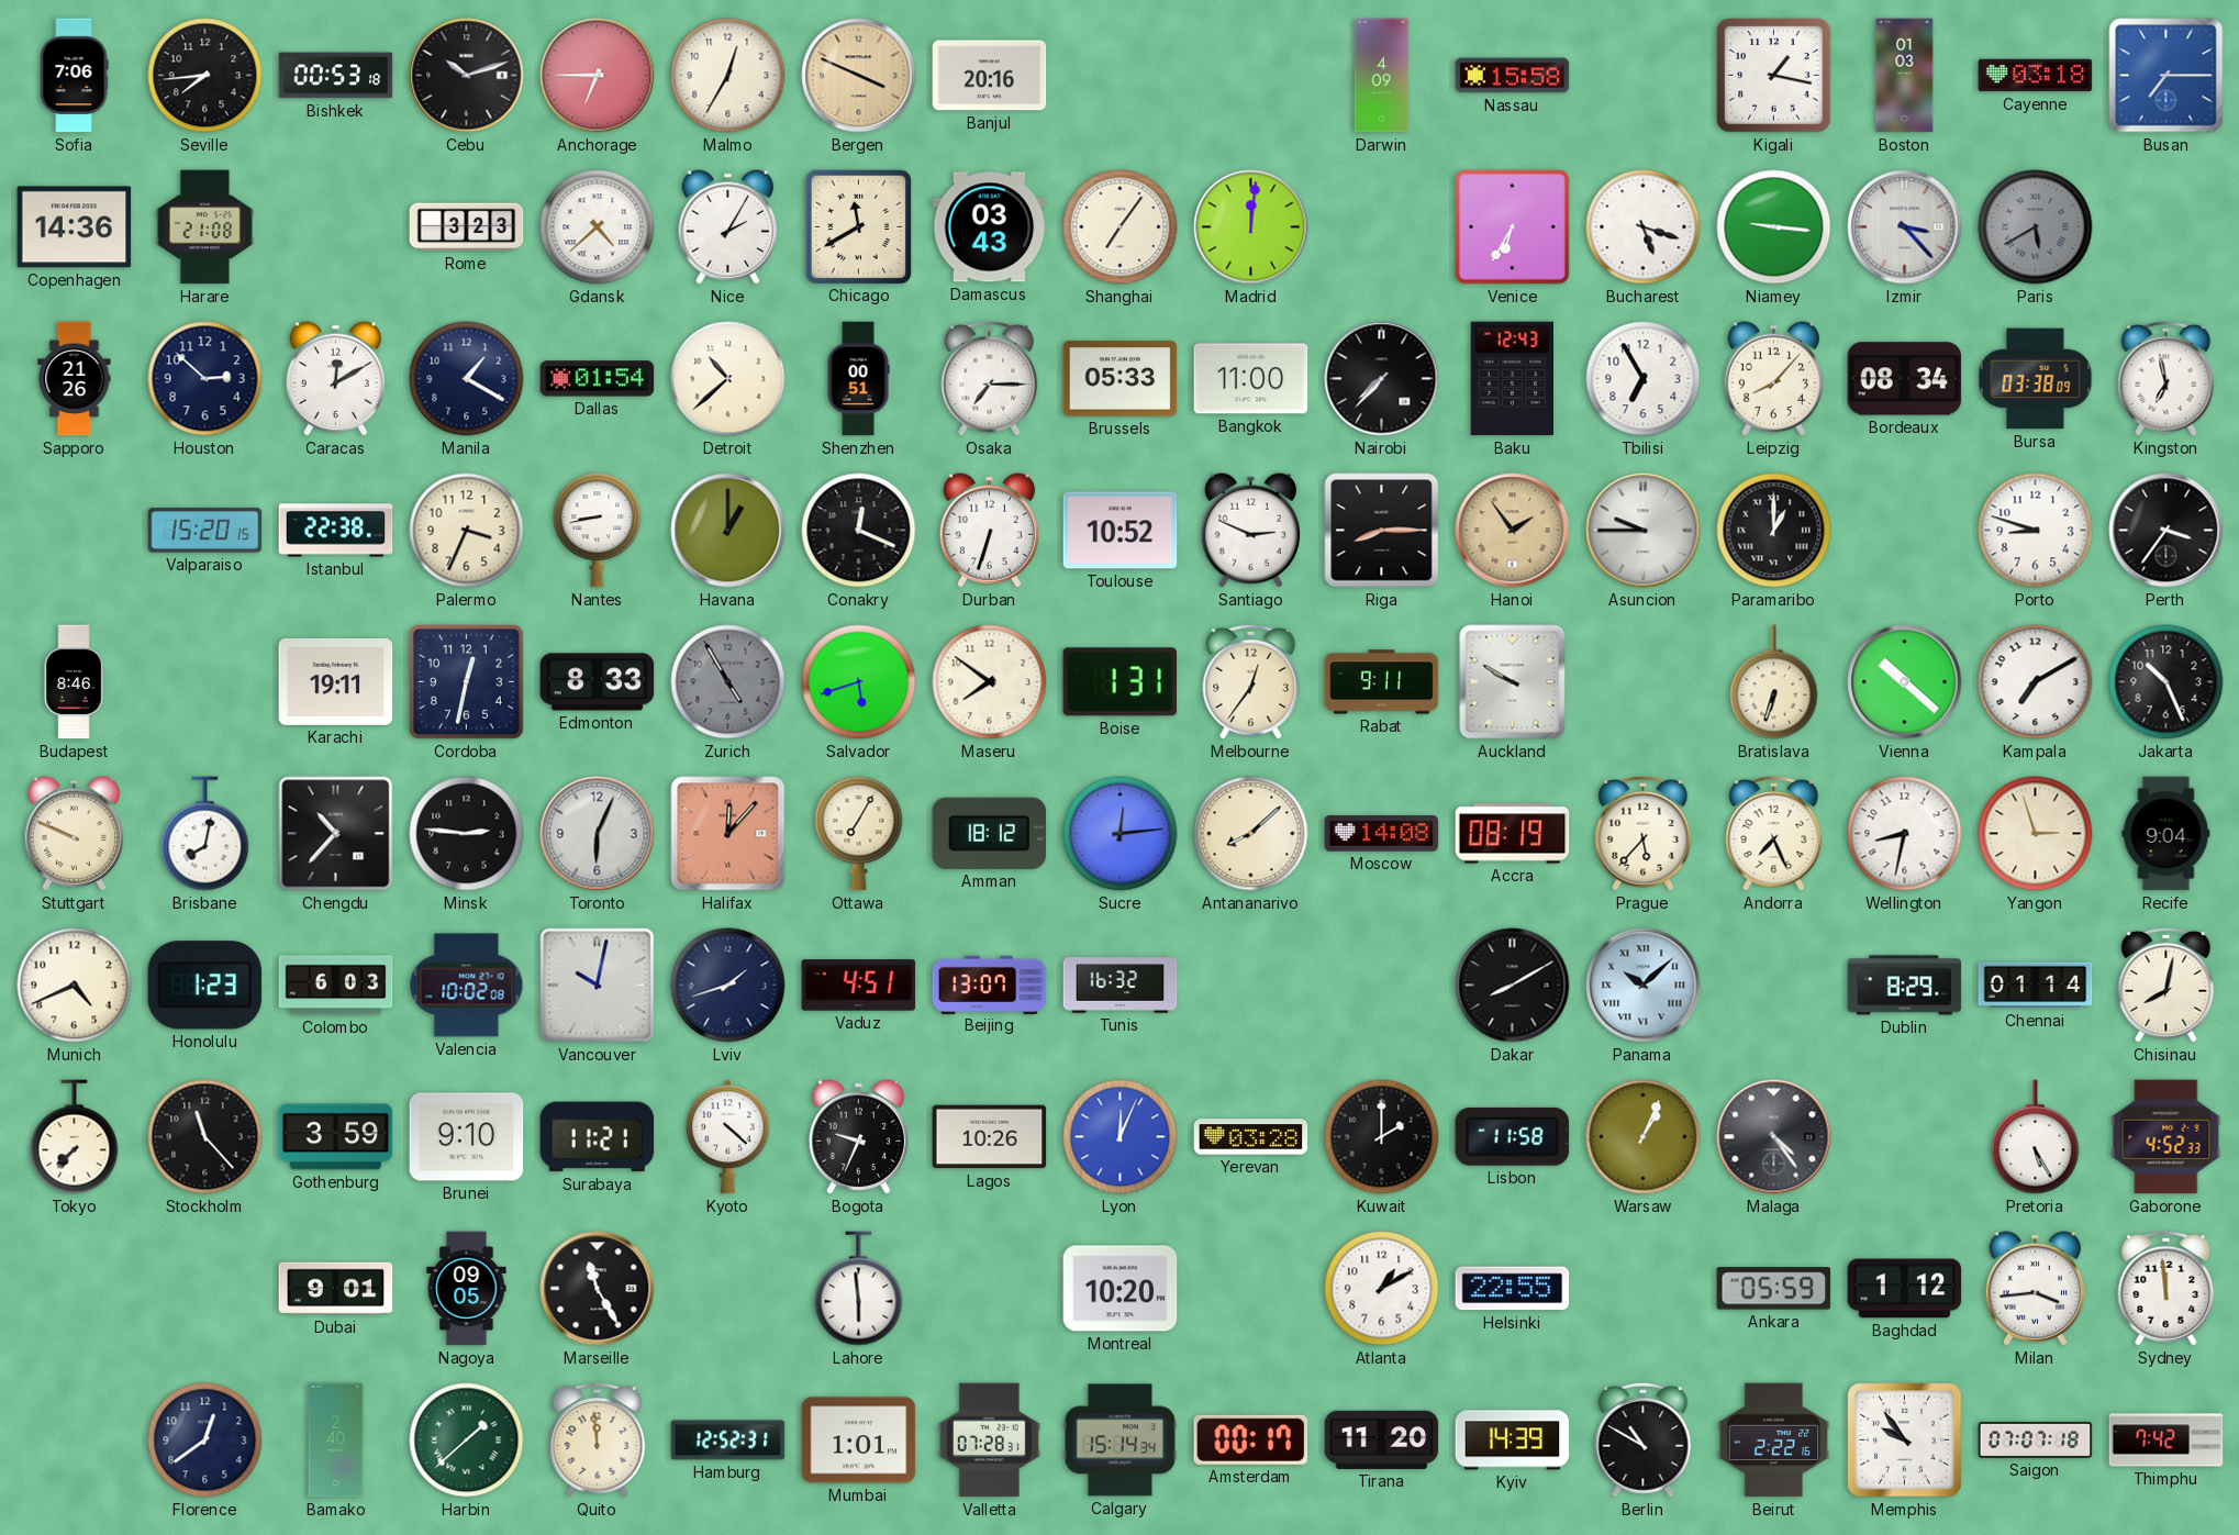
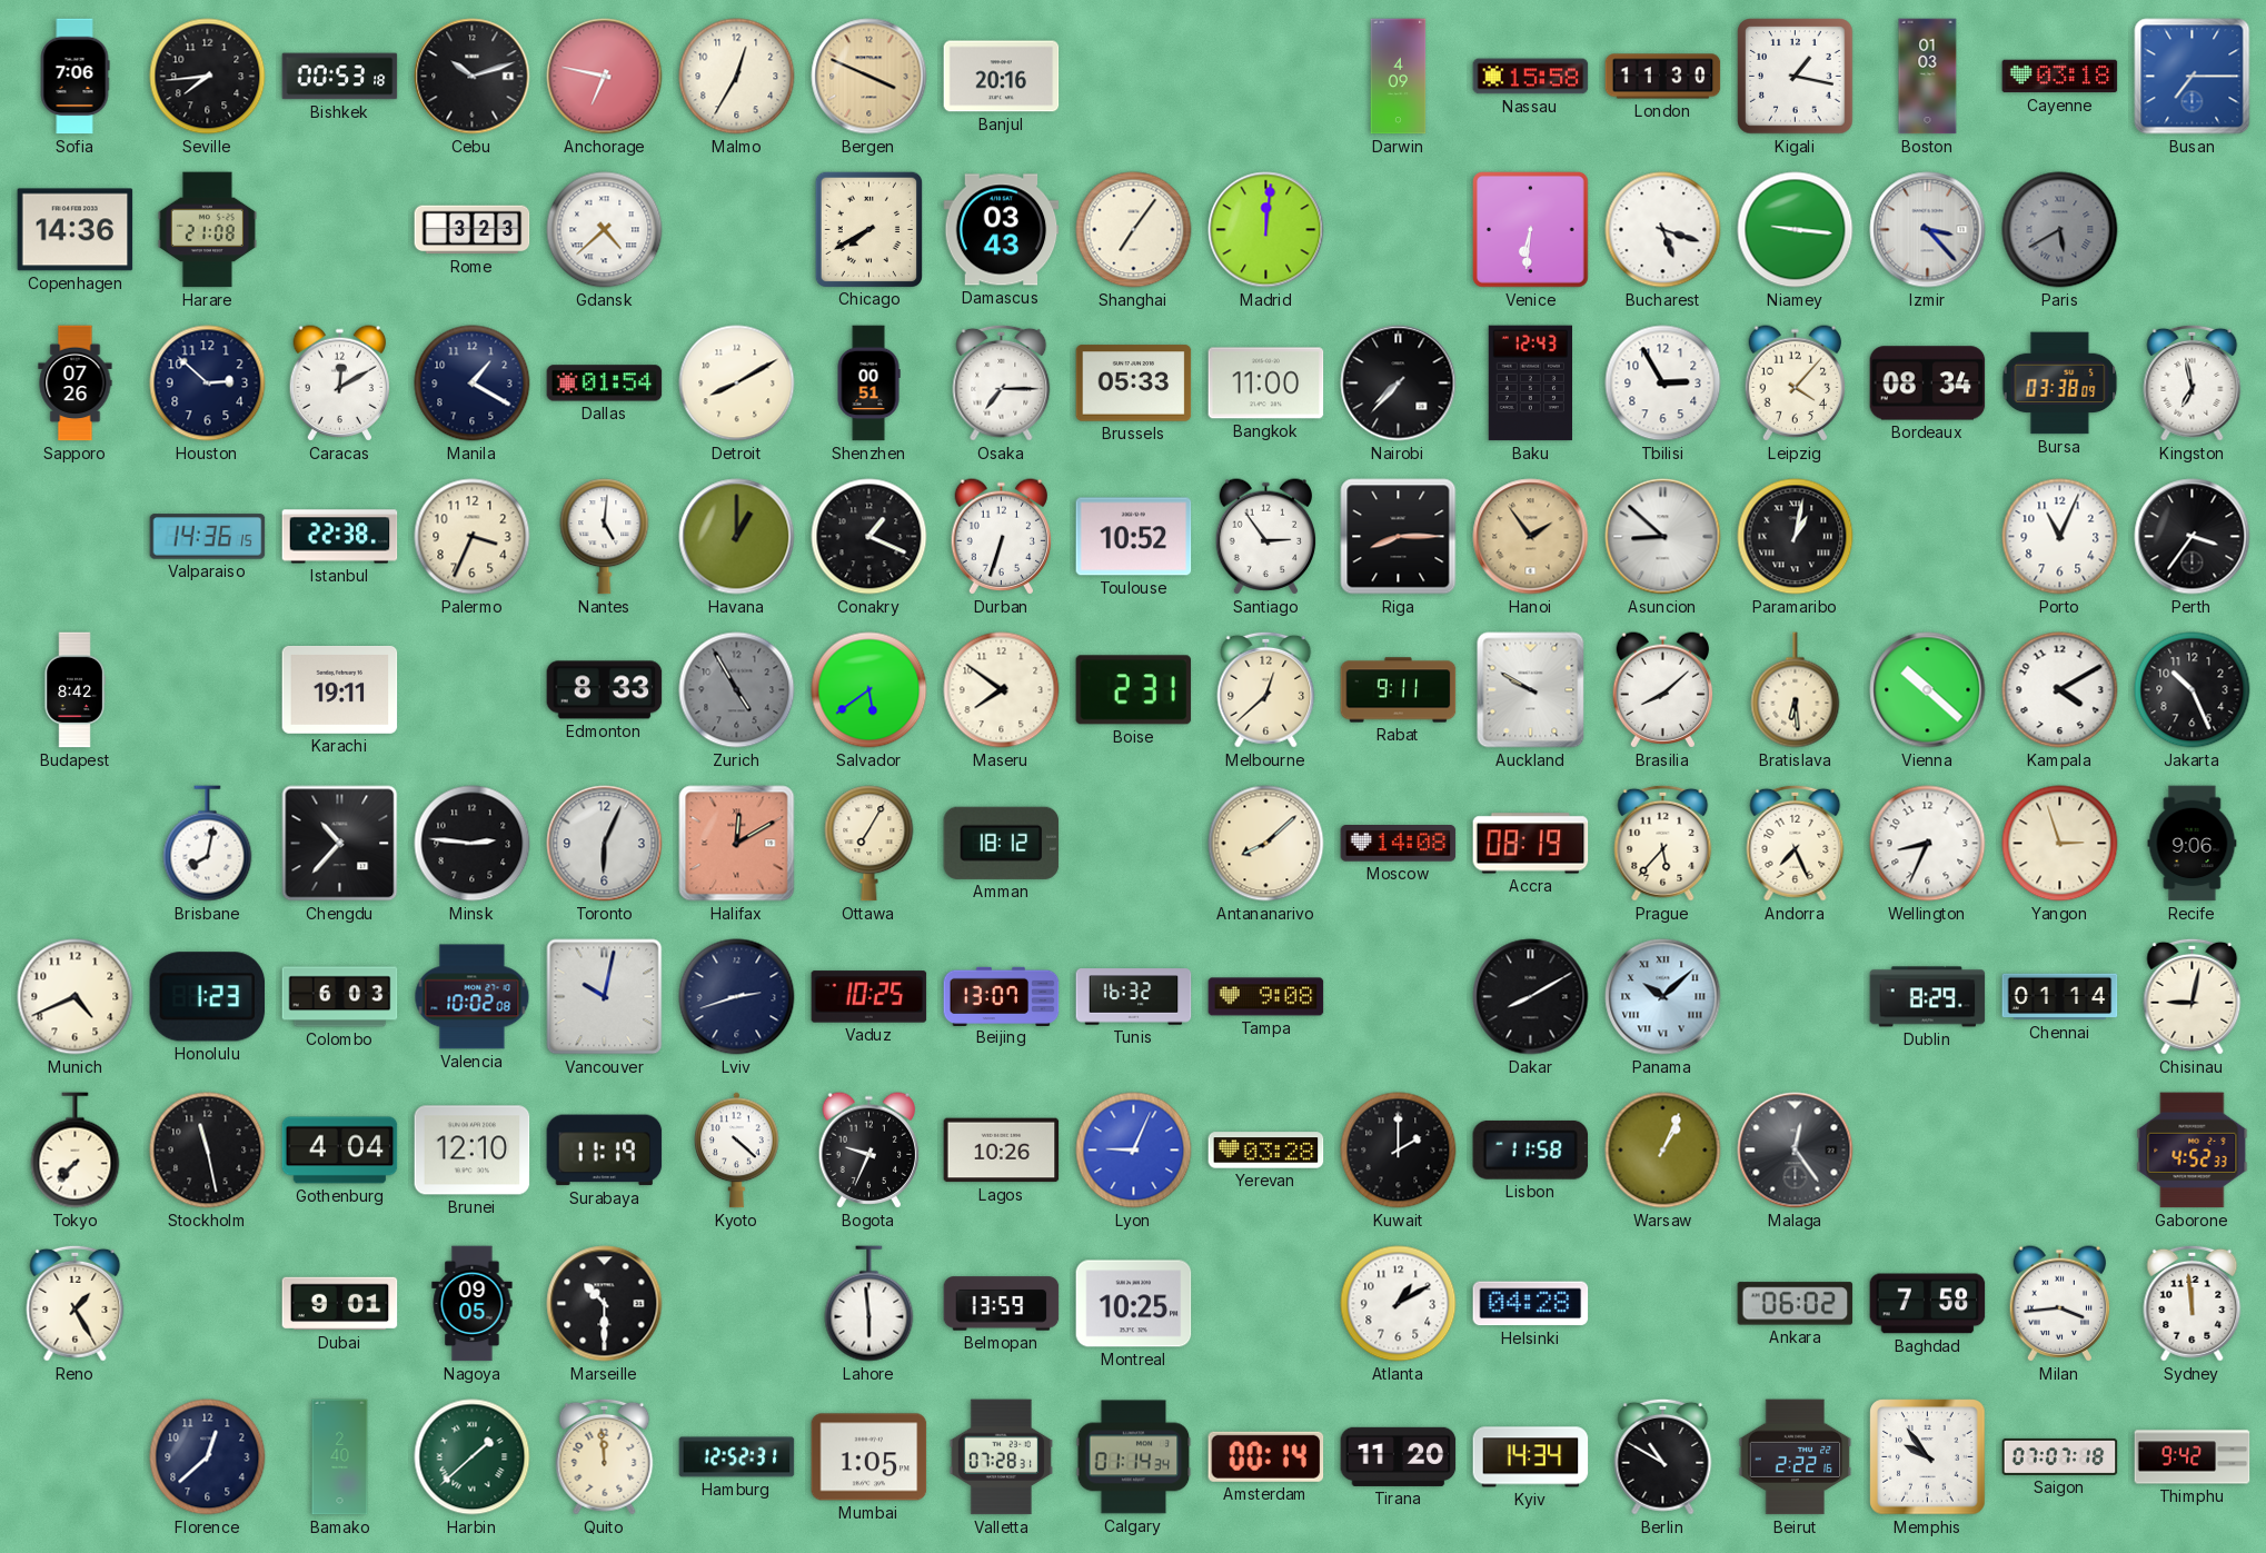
Anchorage: 6:45 -> 6:47
London: none -> 11:30
Nice: 2:05 -> none
Chicago: 11:40 -> 7:40
Venice: 6:35 -> 6:31
Sapporo: 21:26 -> 07:26
Detroit: 10:38 -> 8:10
Tbilisi: 6:55 -> 2:55
Leipzig: 8:07 -> 4:07
Valparaiso: 15:20 -> 14:36
Nantes: 8:43 -> 5:01
Conakry: 12:19 -> 1:19
Santiago: 2:49 -> 2:54
Asuncion: 9:45 -> 8:52
Paramaribo: 1:00 -> 1:02
Porto: 8:48 -> 11:04
Budapest: 8:46 -> 8:42
Cordoba: 12:32 -> none
Salvador: 5:42 -> 5:39
Boise: 1:31 -> 2:31
Melbourne: 12:36 -> 12:38
Brasilia: none -> 8:08
Bratislava: 6:33 -> 6:29
Kampala: 7:10 -> 4:10
Stuttgart: 9:49 -> none
Halifax: 12:07 -> 12:10
Sucre: 12:14 -> none
Wellington: 8:32 -> 8:34
Recife: 9:04 -> 9:06
Lviv: 1:42 -> 2:42
Vaduz: 4:51 -> 10:25
Tampa: none -> 9:08
Chisinau: 8:02 -> 9:02
Stockholm: 11:23 -> 11:28
Gothenburg: 3:59 -> 4:04
Brunei: 9:10 -> 12:10
Surabaya: 11:21 -> 11:19
Lyon: 12:04 -> 9:04
Malaga: 4:24 -> 12:24
Pretoria: 5:25 -> none
Reno: none -> 1:25
Marseille: 11:25 -> 10:30
Belmopan: none -> 13:59
Montreal: 10:20 -> 10:25
Helsinki: 22:55 -> 04:28
Ankara: 05:59 -> 06:02
Baghdad: 1:12 -> 7:58
Florence: 12:39 -> 12:38
Mumbai: 1:01 -> 1:05
Calgary: 15:14 -> 01:14
Amsterdam: 00:17 -> 00:14
Kyiv: 14:39 -> 14:34
Thimphu: 7:42 -> 9:42
